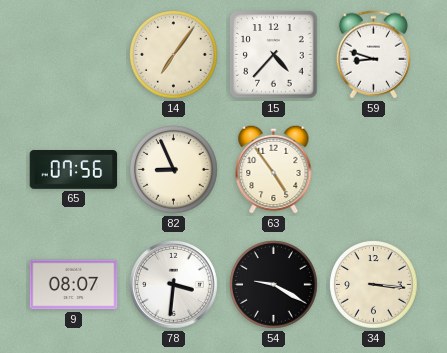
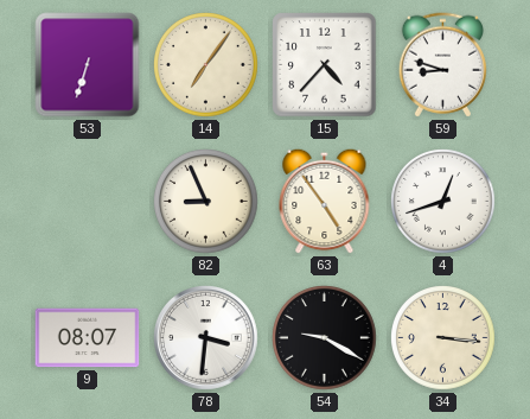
53: none -> 6:33
65: 07:56 -> none
4: none -> 12:42
